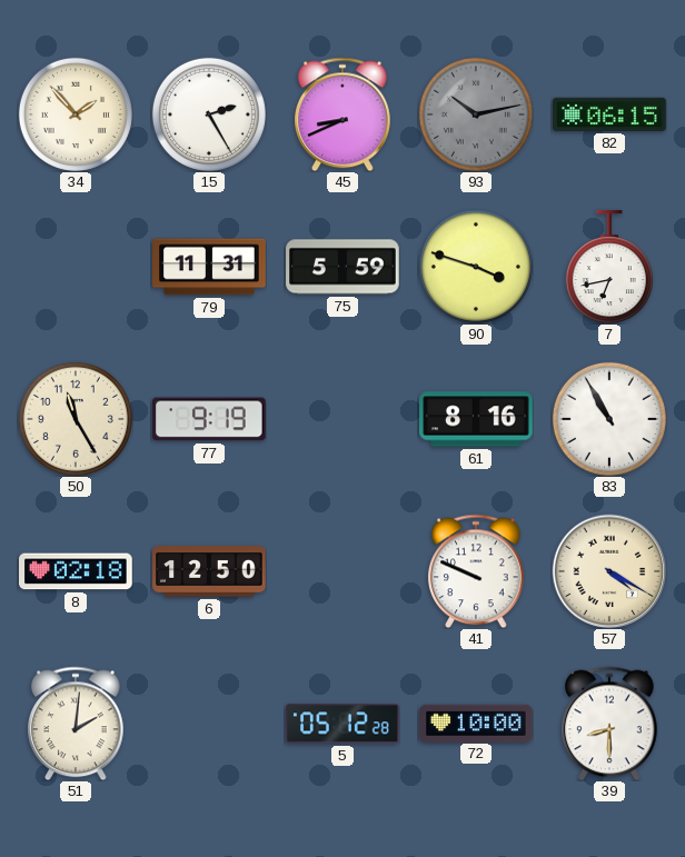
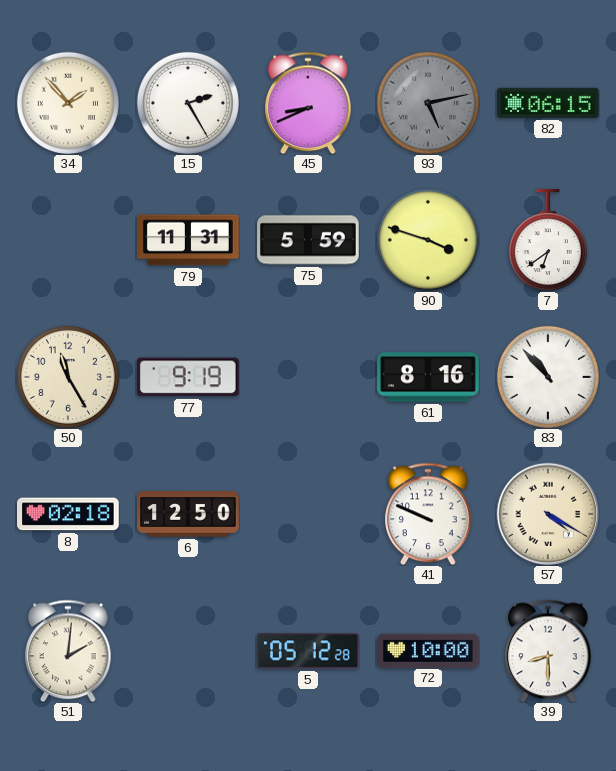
93: 10:13 -> 5:13
7: 6:43 -> 6:39
83: 10:55 -> 10:53
